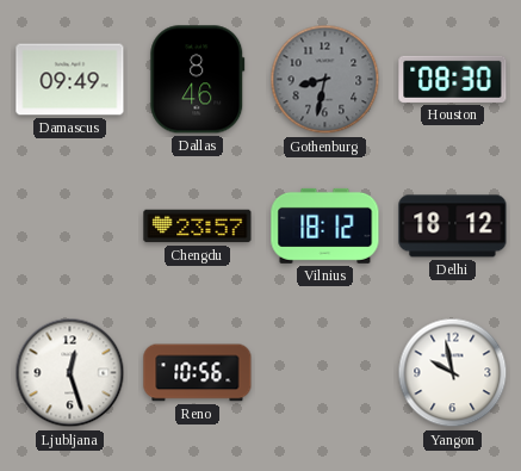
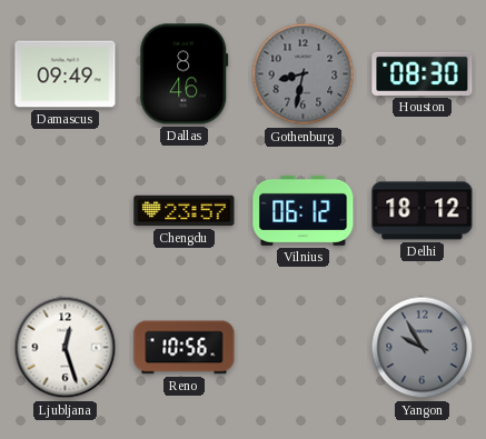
Vilnius: 18:12 -> 06:12
Yangon: 9:58 -> 9:55
Yangon dial: white -> grey
